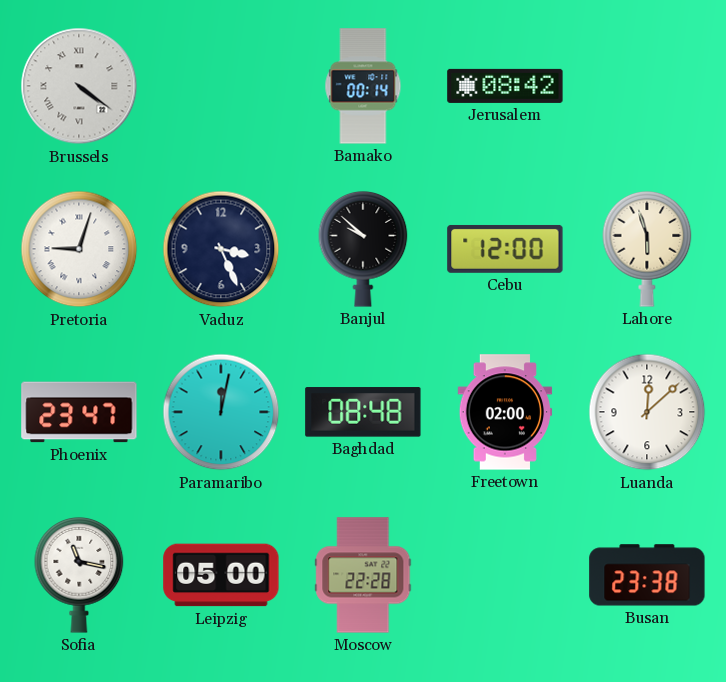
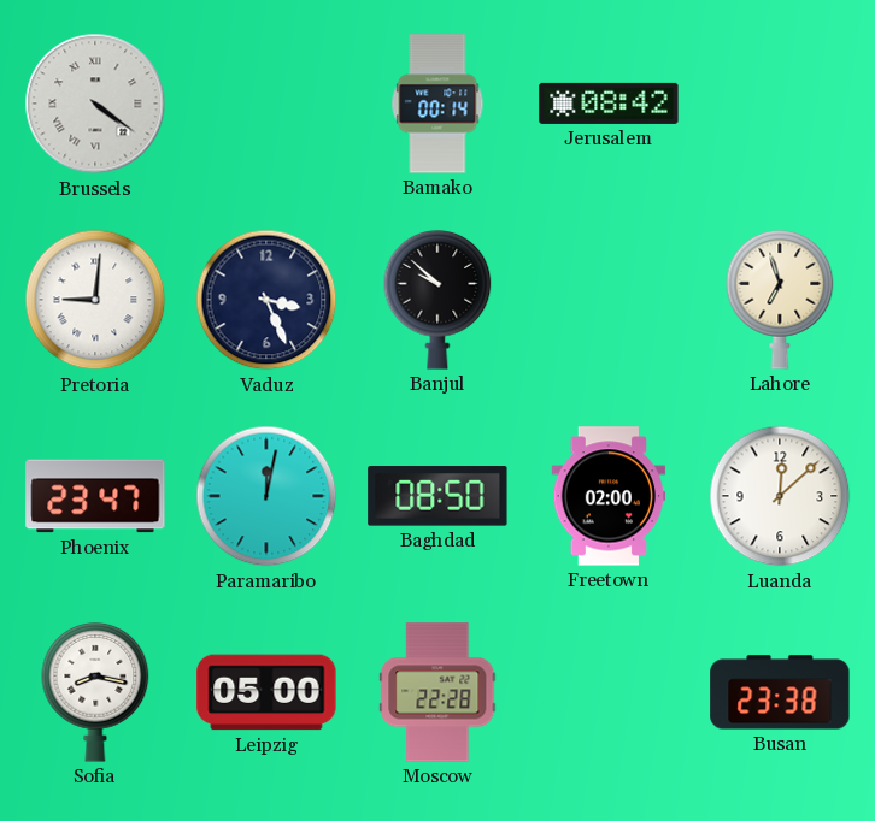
Pretoria: 9:03 -> 9:01
Cebu: 12:00 -> none
Lahore: 5:57 -> 6:57
Baghdad: 08:48 -> 08:50
Sofia: 11:17 -> 8:17
